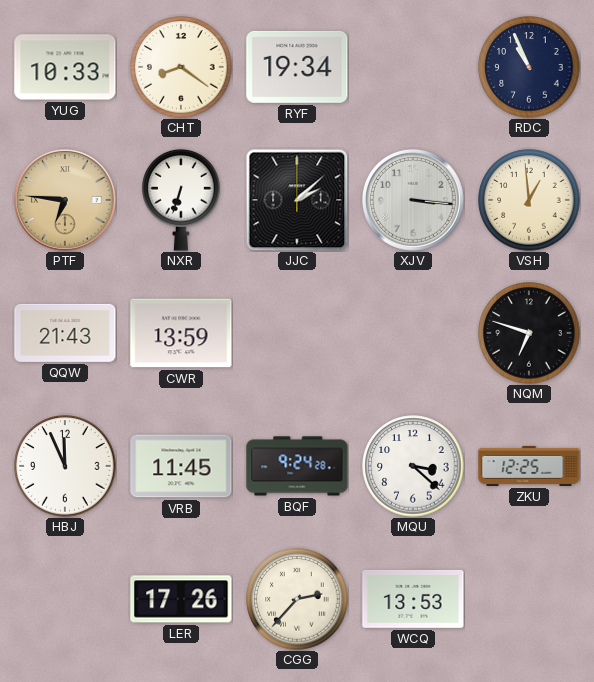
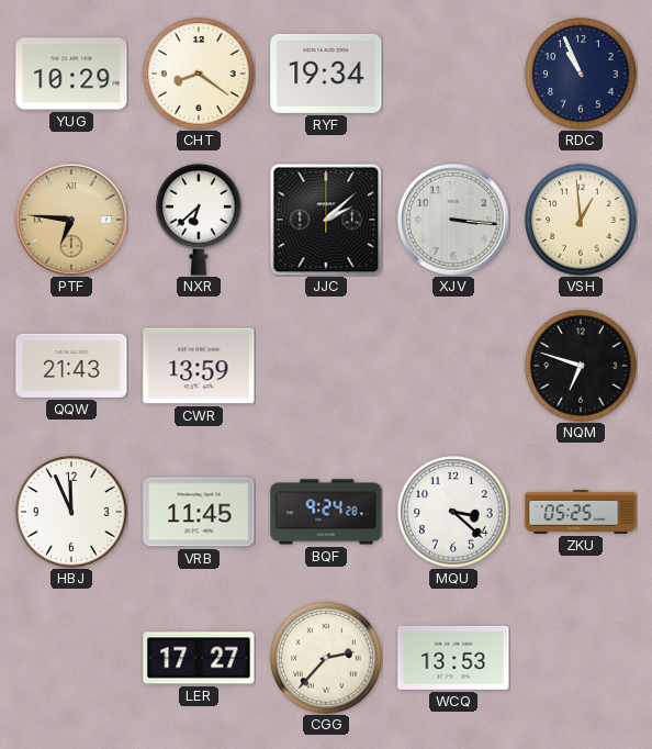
YUG: 10:33 -> 10:29
NXR: 6:33 -> 6:38
ZKU: 12:25 -> 05:25
LER: 17:26 -> 17:27
